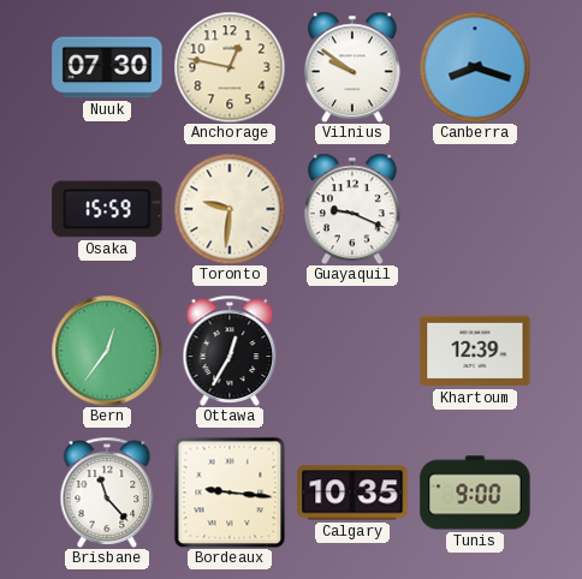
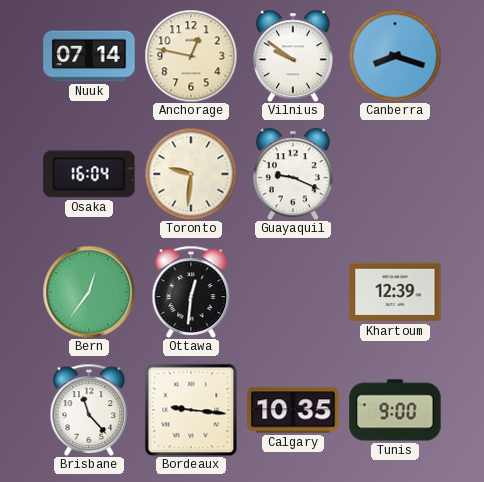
Nuuk: 07:30 -> 07:14
Osaka: 15:59 -> 16:04
Ottawa: 12:35 -> 12:31
